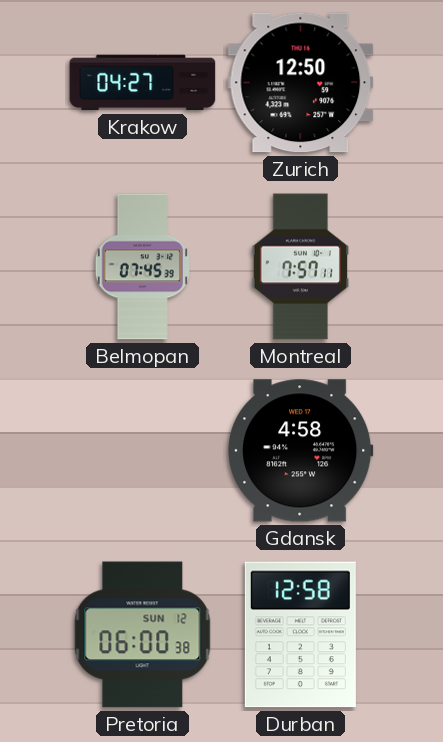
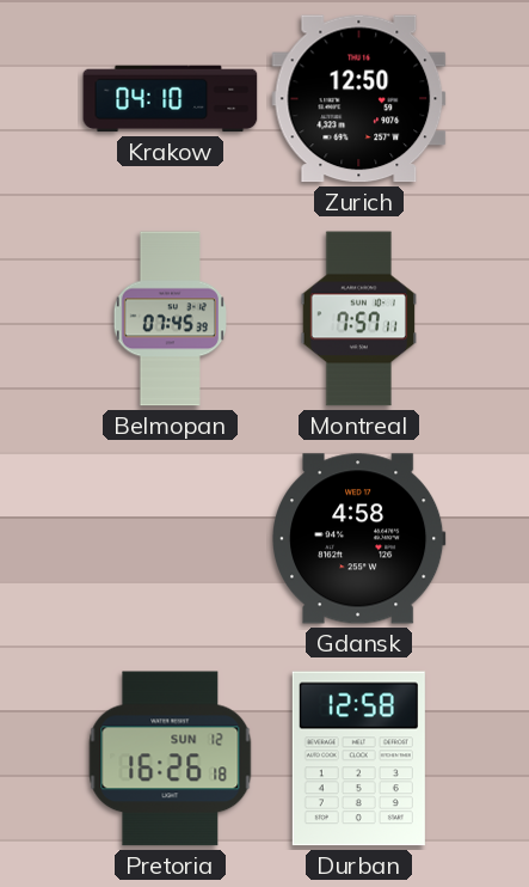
Krakow: 04:27 -> 04:10
Pretoria: 06:00 -> 16:26
